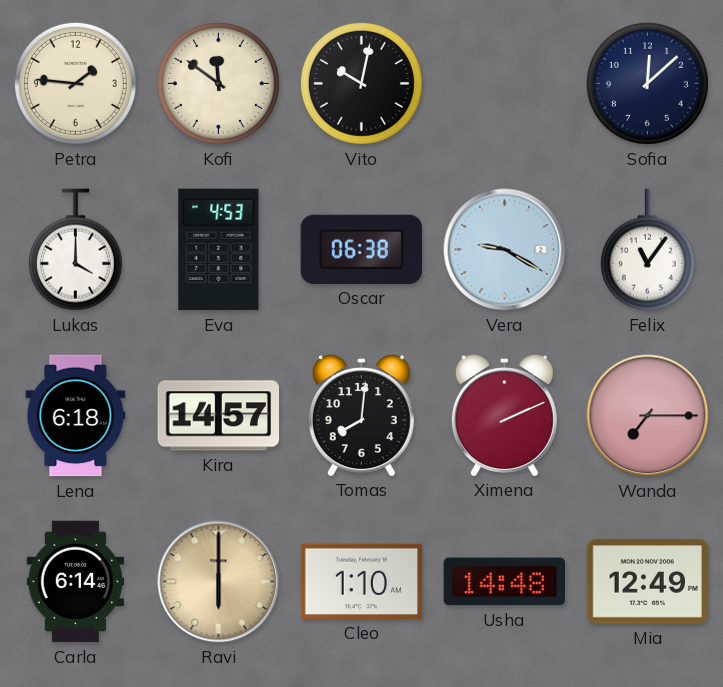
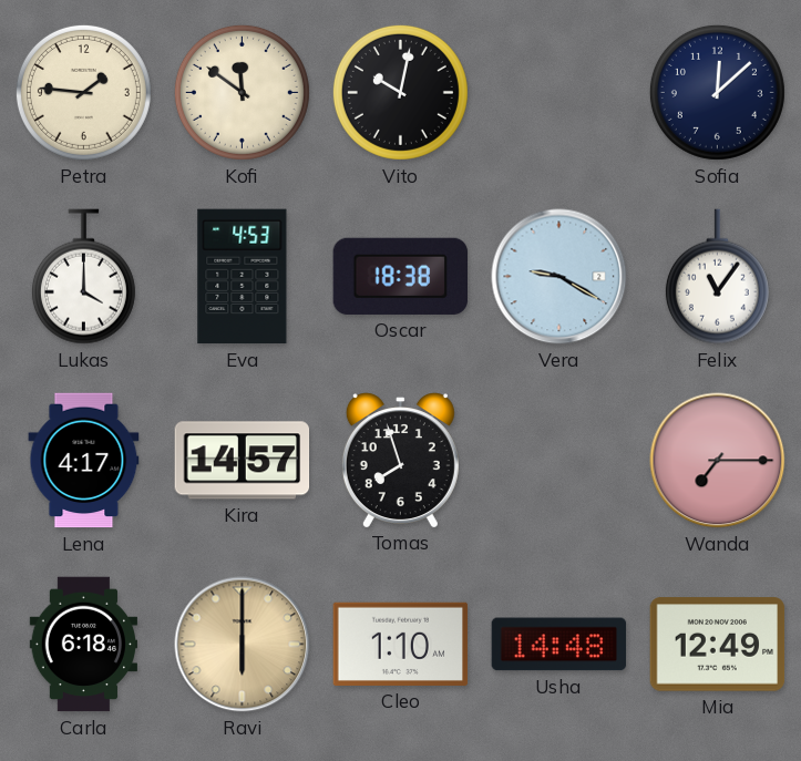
Oscar: 06:38 -> 18:38
Lena: 6:18 -> 4:17
Tomas: 8:01 -> 7:57
Ximena: 2:11 -> none
Carla: 6:14 -> 6:18
